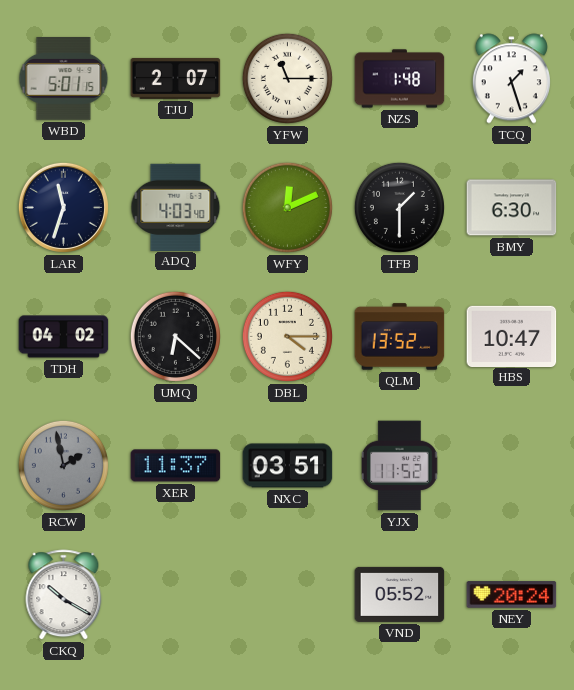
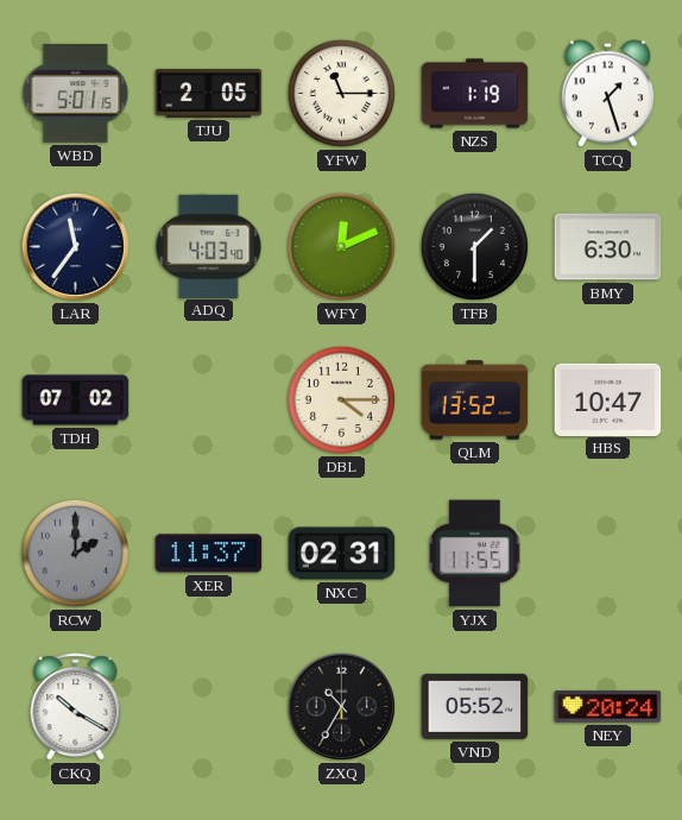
TJU: 2:07 -> 2:05
NZS: 1:48 -> 1:19
LAR: 11:33 -> 11:36
TDH: 04:02 -> 07:02
UMQ: 6:22 -> none
RCW: 1:58 -> 2:00
NXC: 03:51 -> 02:31
YJX: 11:52 -> 11:55
ZXQ: none -> 10:35
